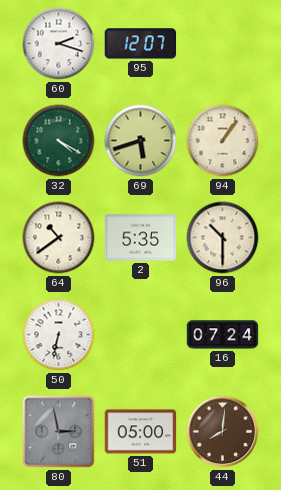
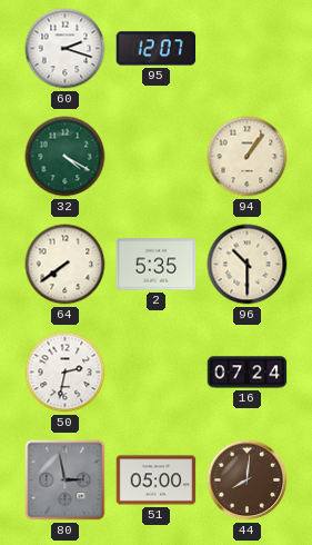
69: 5:42 -> none
64: 10:39 -> 7:39
50: 6:32 -> 2:32
